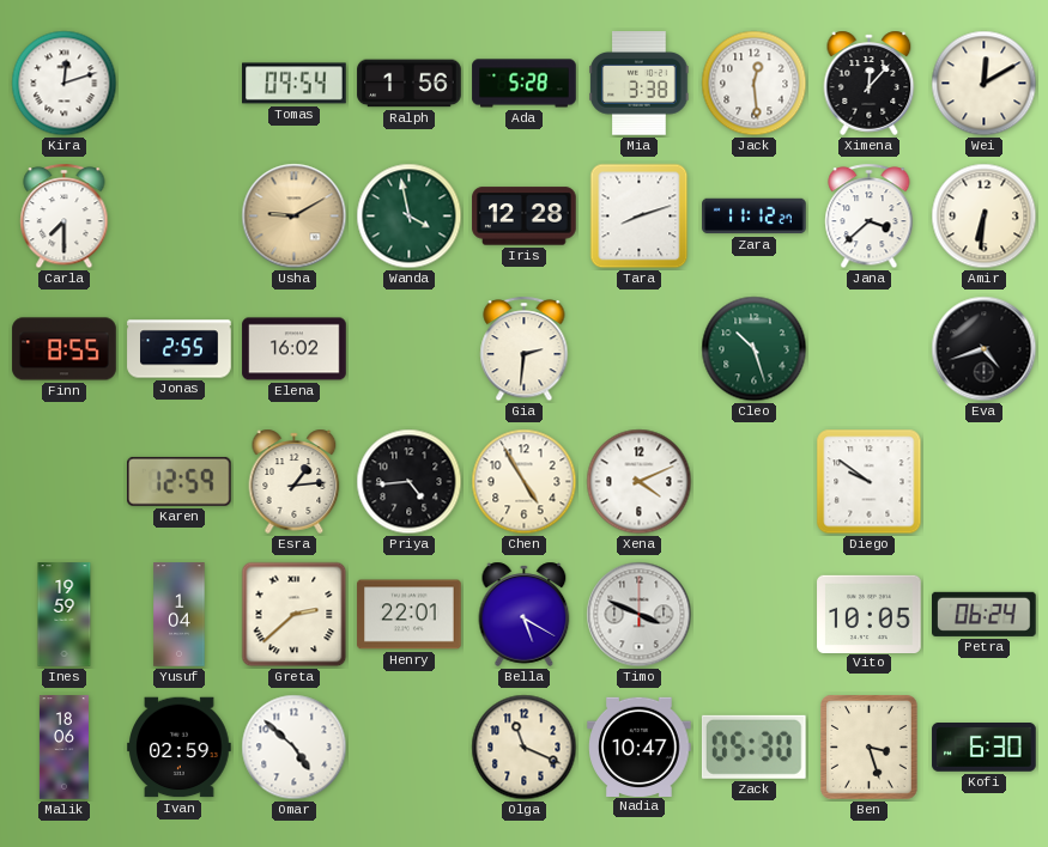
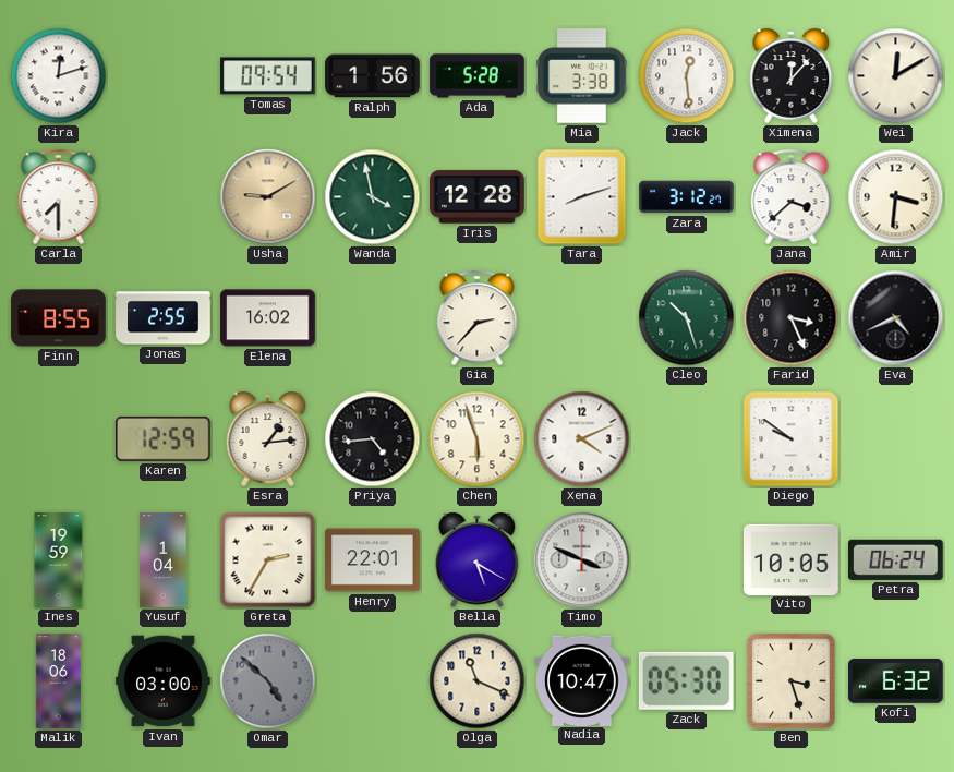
Zara: 11:12 -> 3:12
Amir: 6:31 -> 3:31
Gia: 2:31 -> 2:37
Farid: none -> 3:26
Eva: 4:42 -> 4:41
Chen: 4:55 -> 5:57
Greta: 2:38 -> 2:35
Ivan: 02:59 -> 03:00
Omar dial: white -> grey
Kofi: 6:30 -> 6:32
